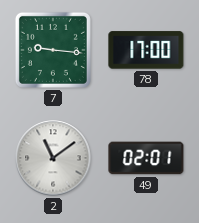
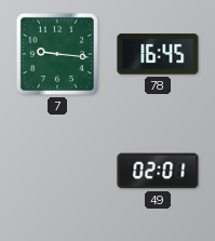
78: 17:00 -> 16:45
2: 11:09 -> none
